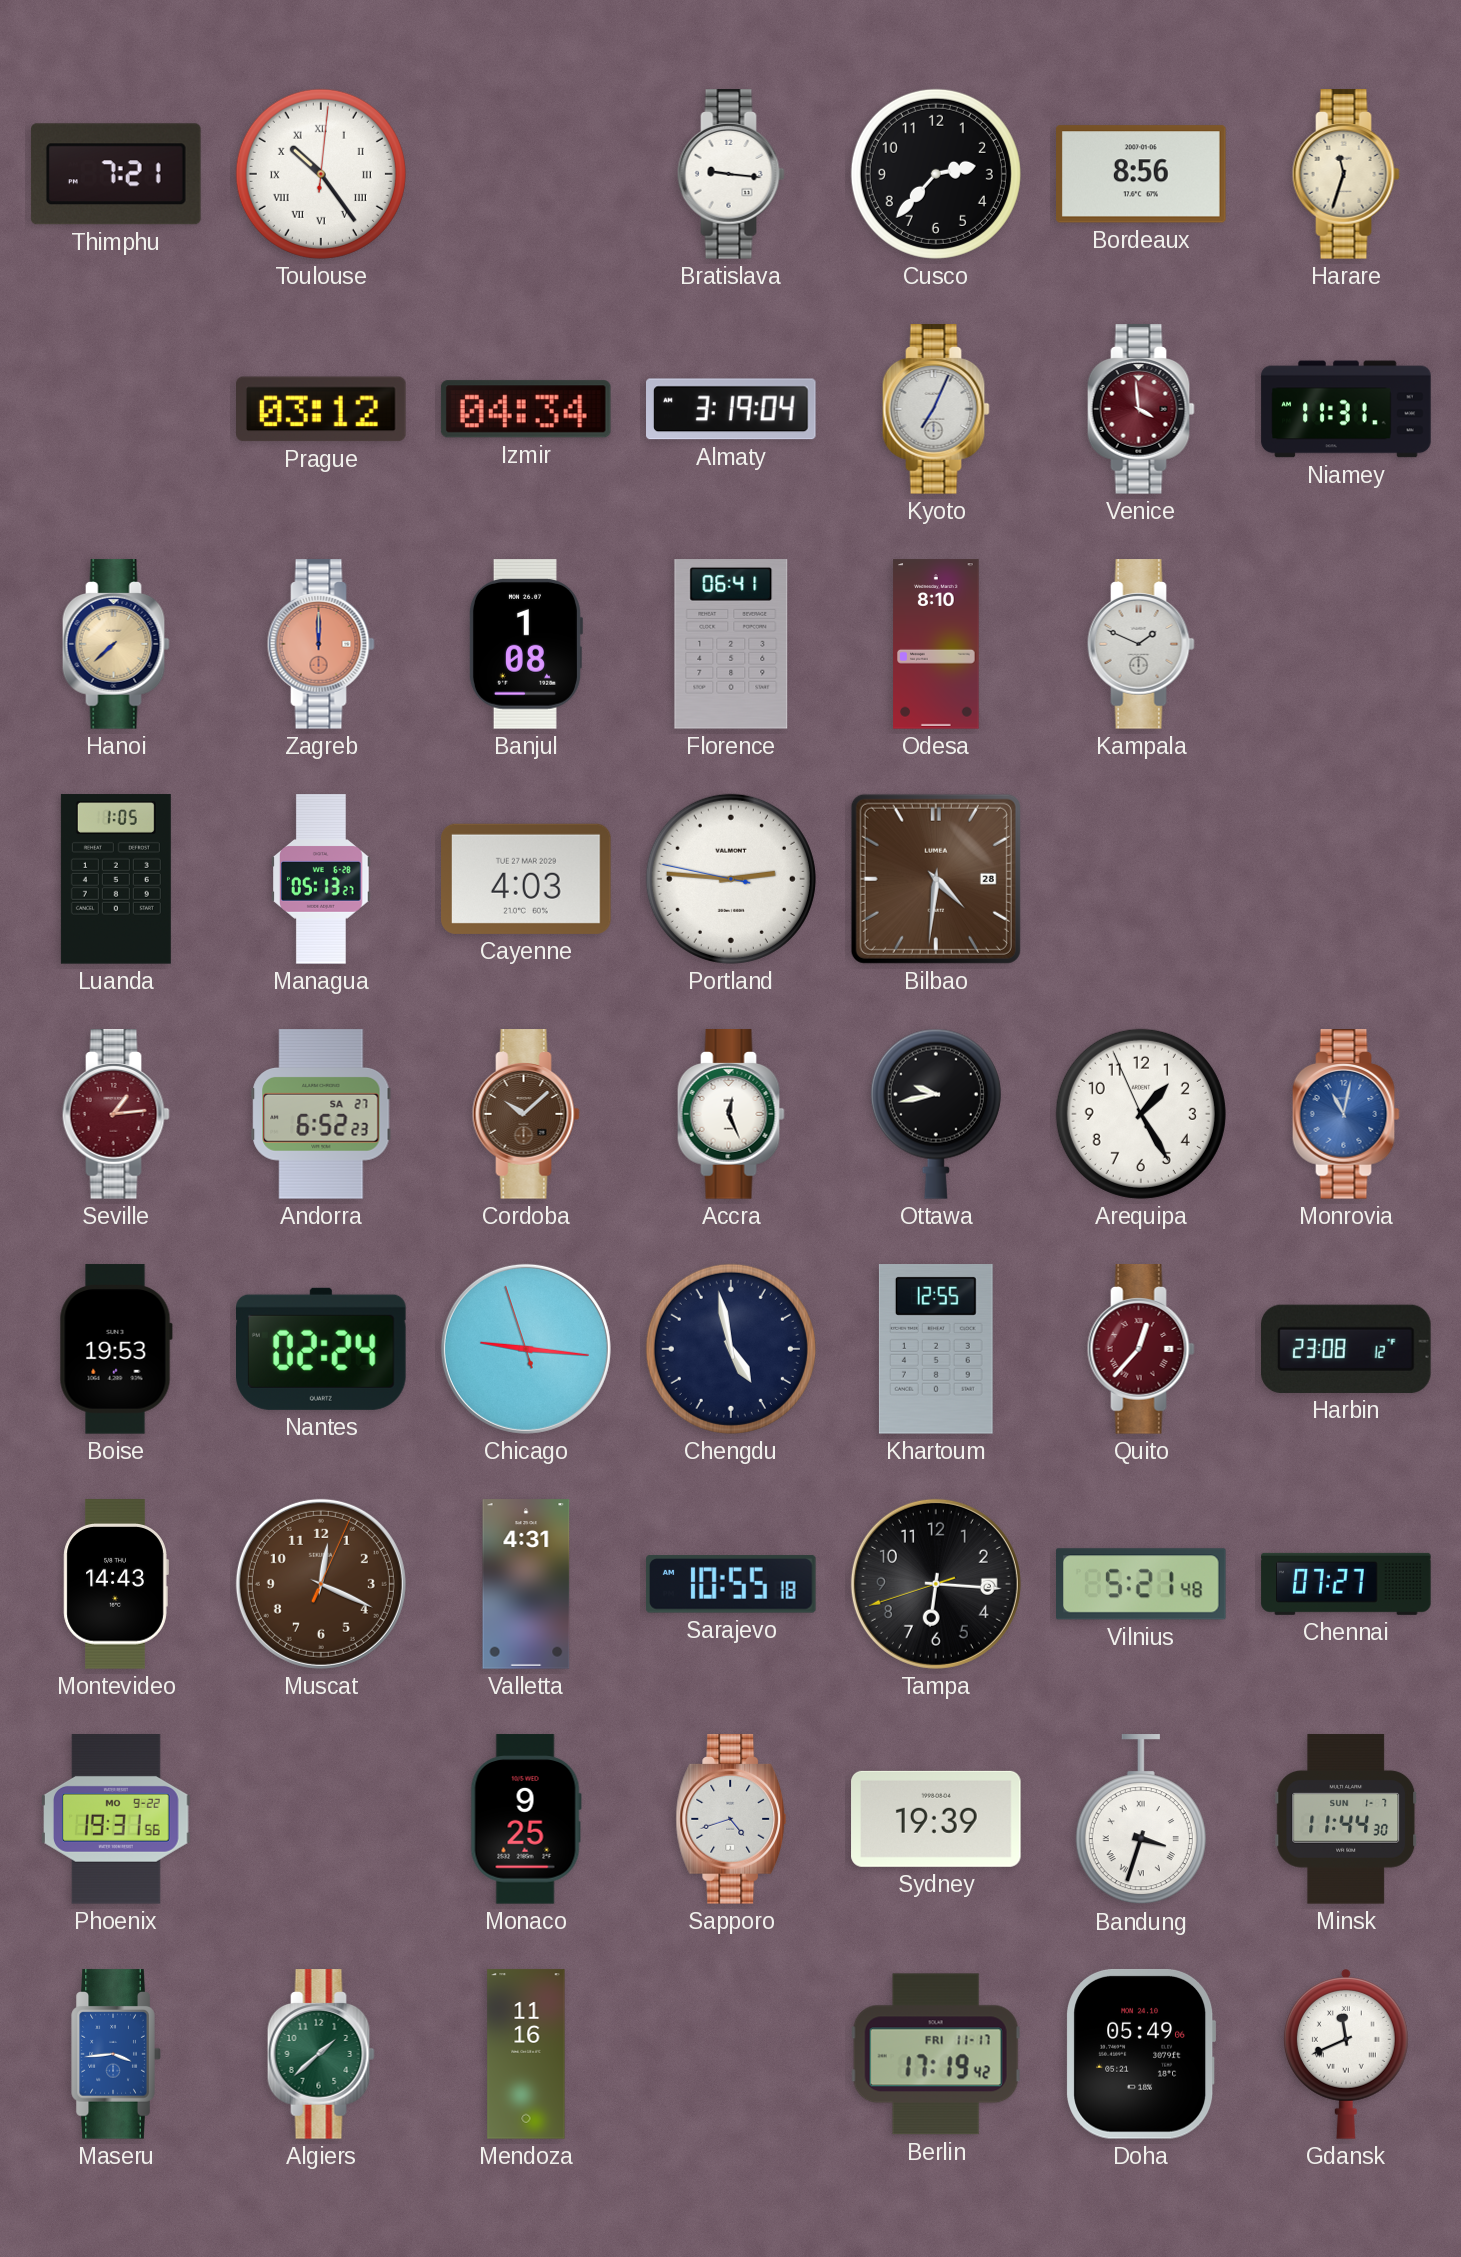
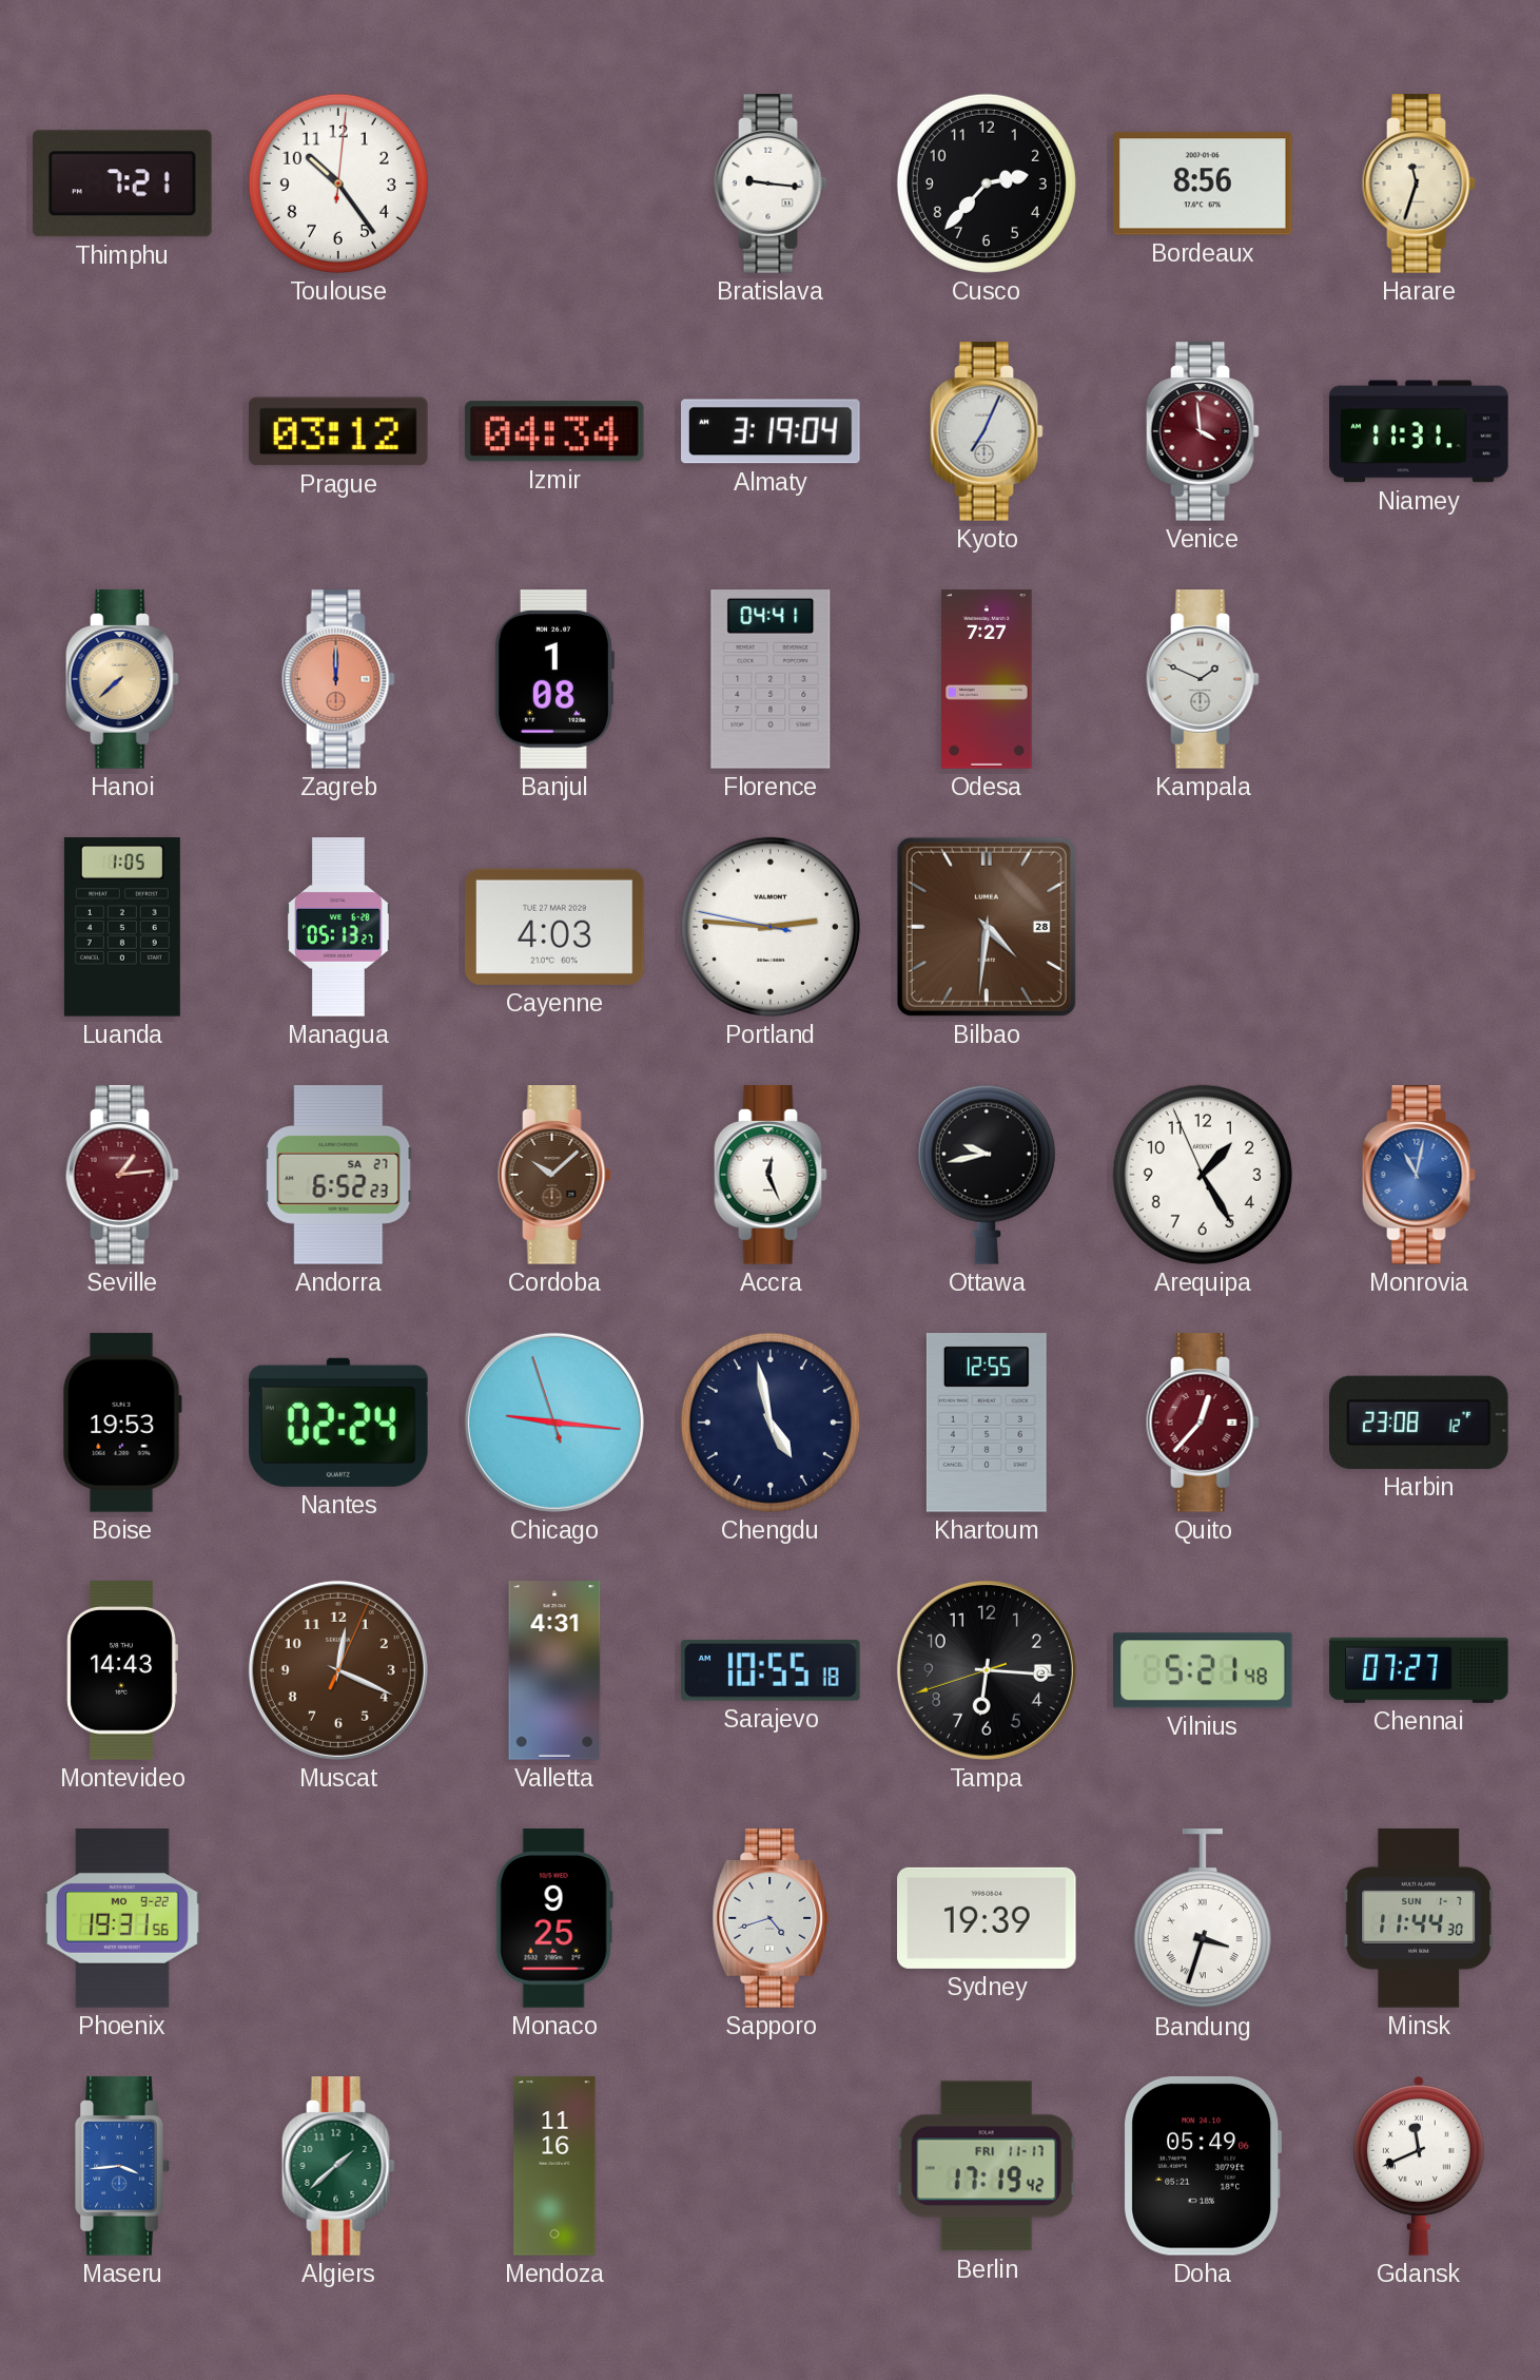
Toulouse numerals: Roman -> Arabic
Florence: 06:41 -> 04:41
Odesa: 8:10 -> 7:27
